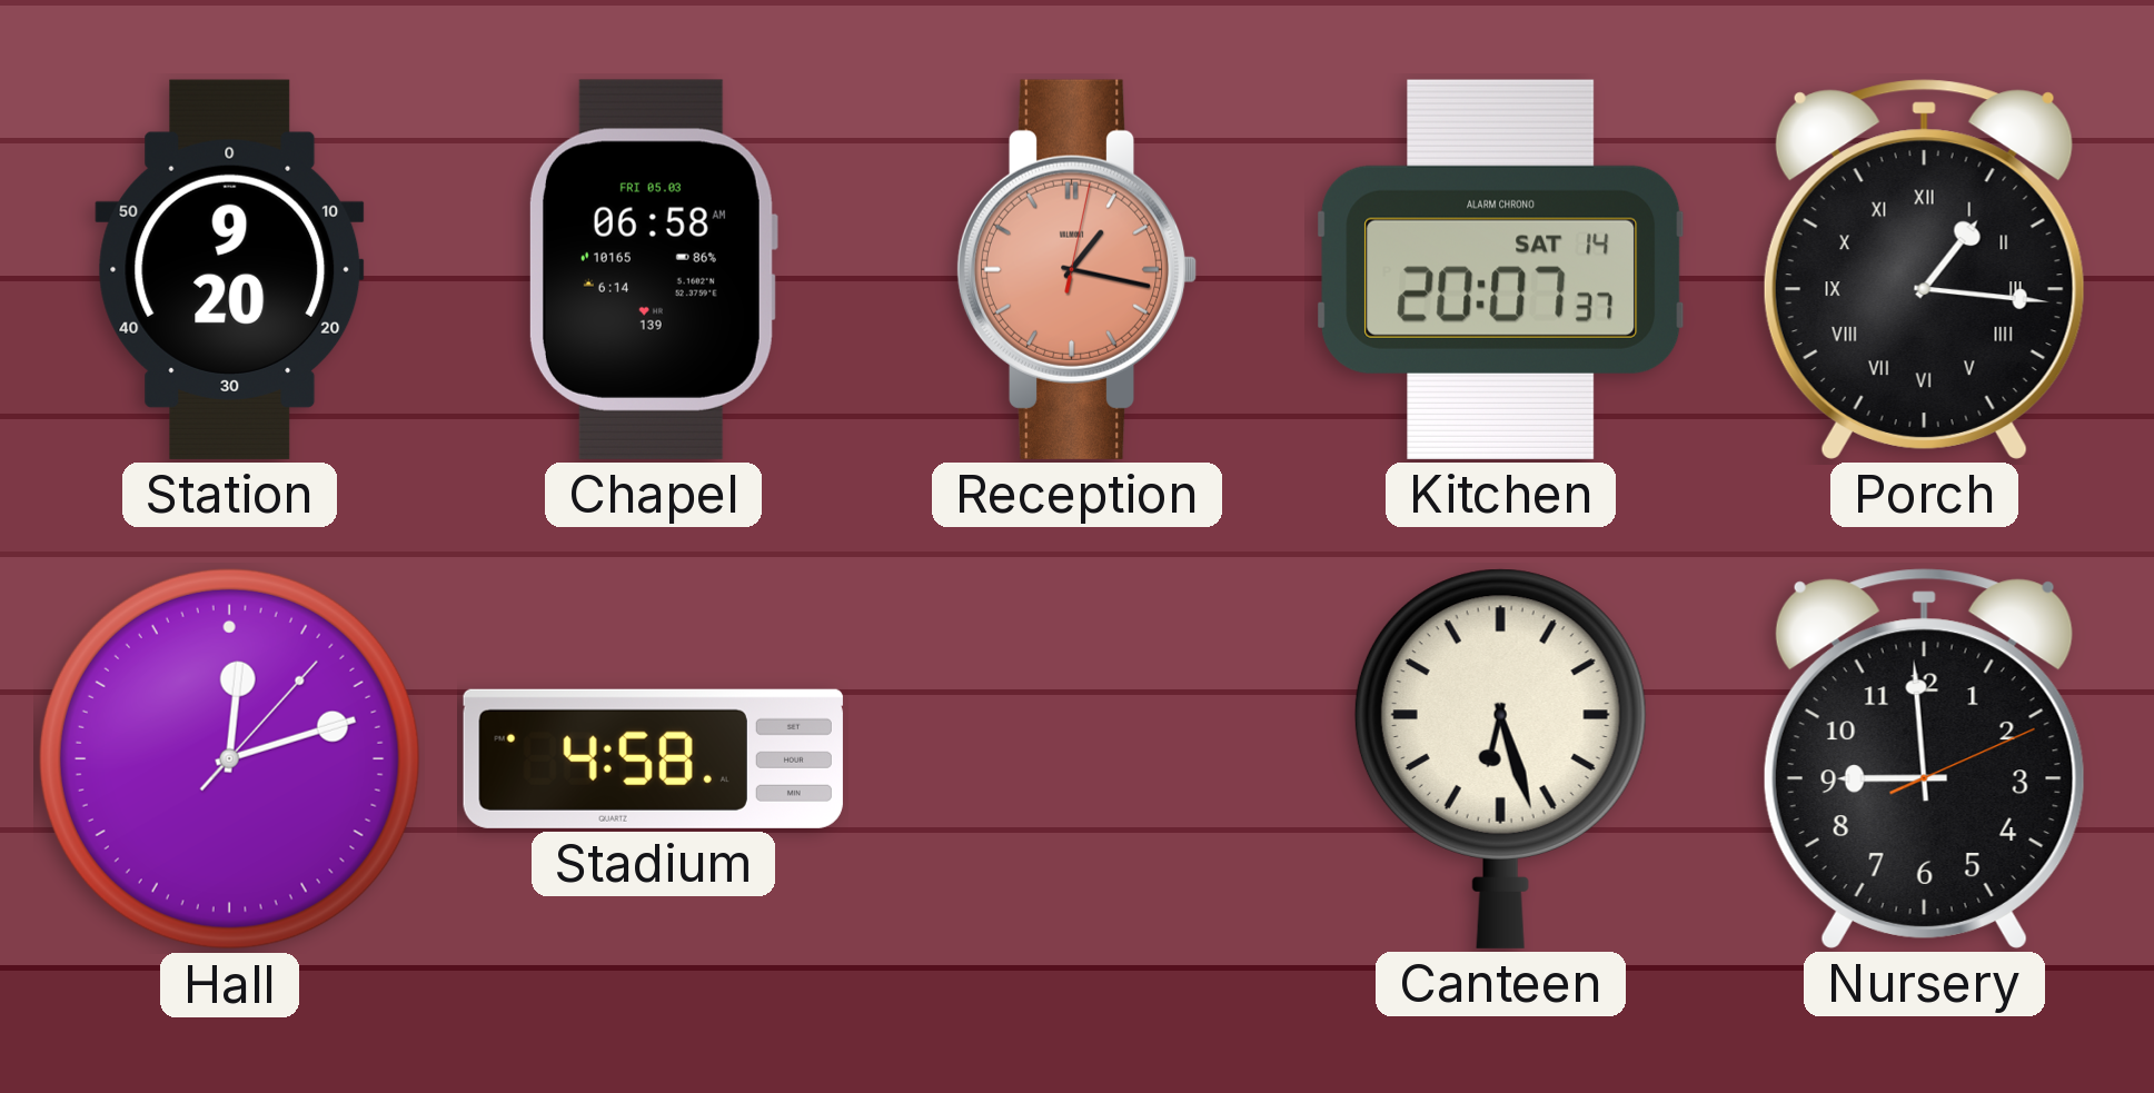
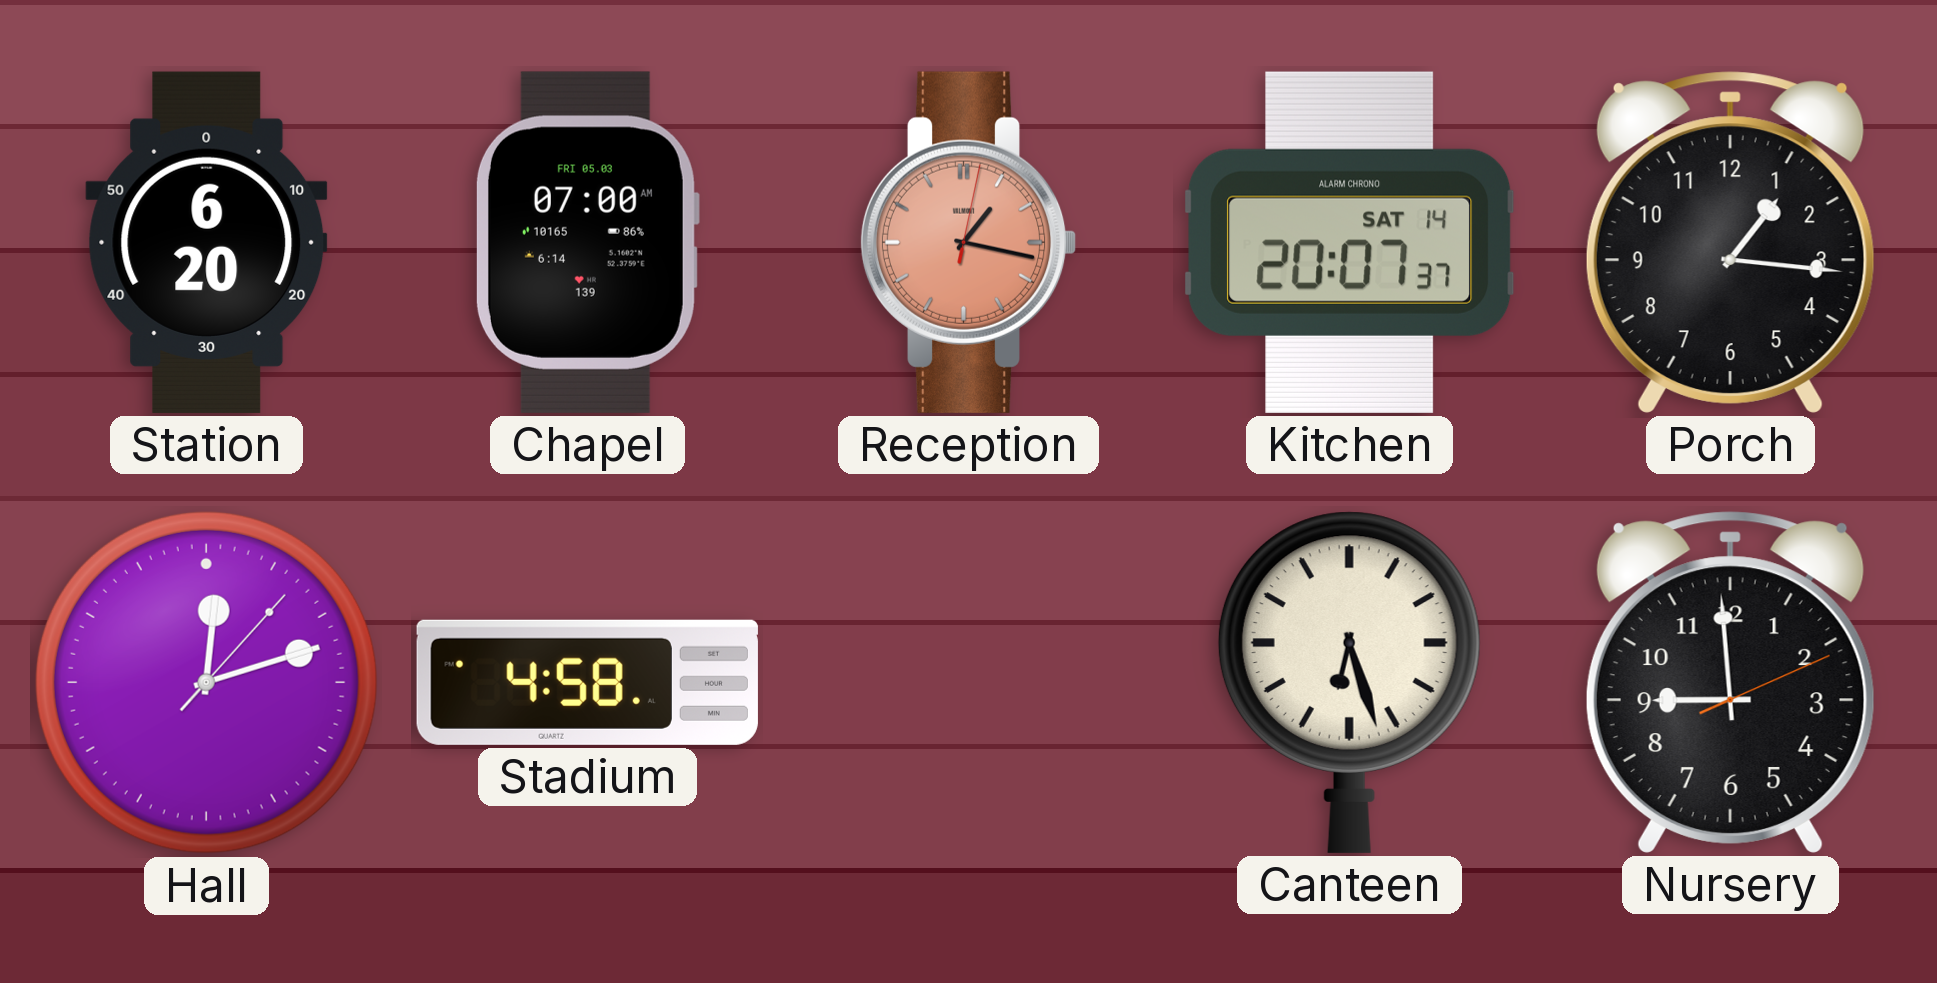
Station: 9:20 -> 6:20
Chapel: 06:58 -> 07:00
Porch numerals: Roman -> Arabic
